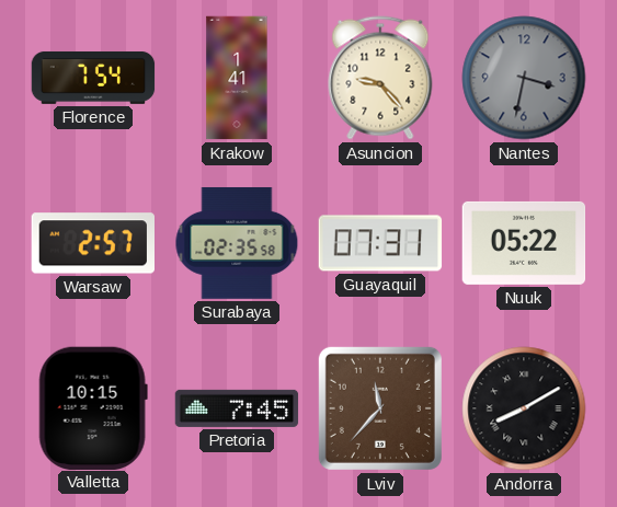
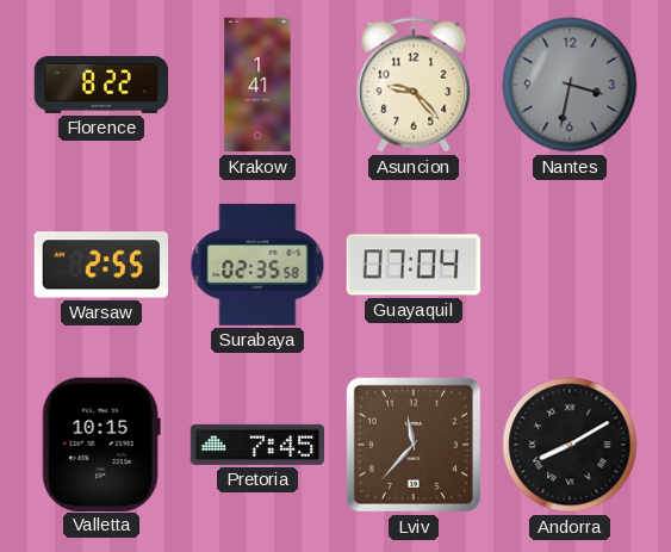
Florence: 7:54 -> 8:22
Warsaw: 2:57 -> 2:55
Guayaquil: 07:31 -> 07:04
Nuuk: 05:22 -> none
